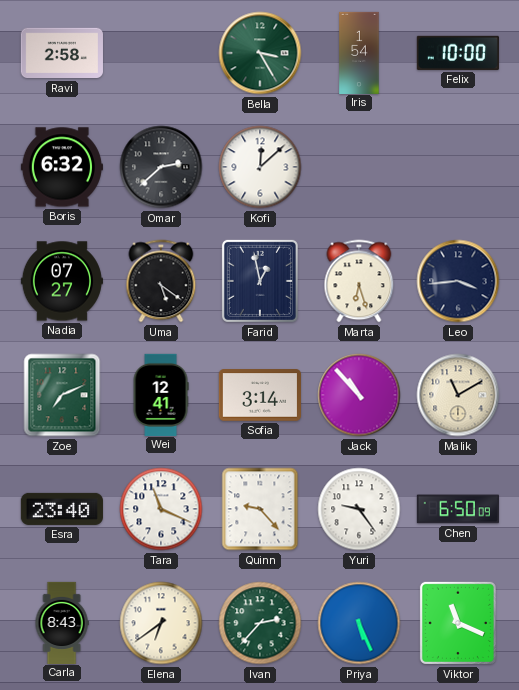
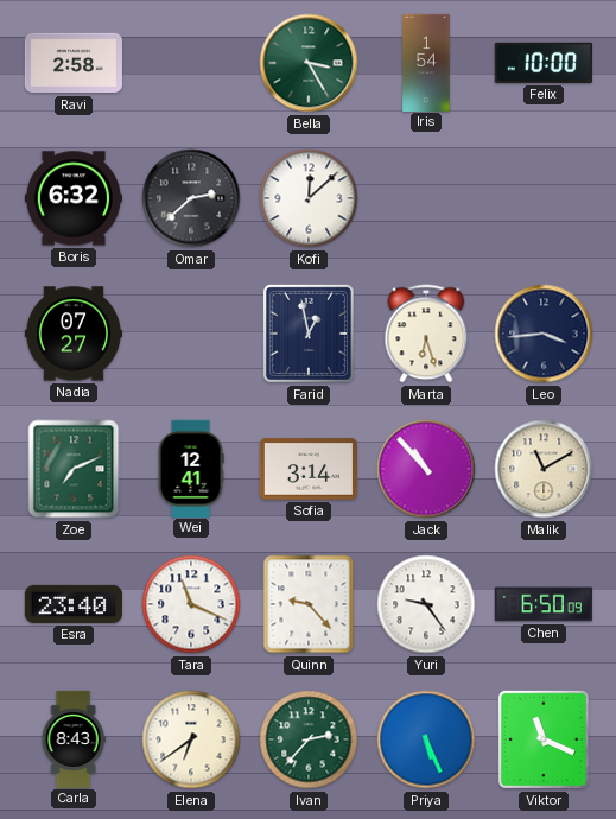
Uma: 5:21 -> none
